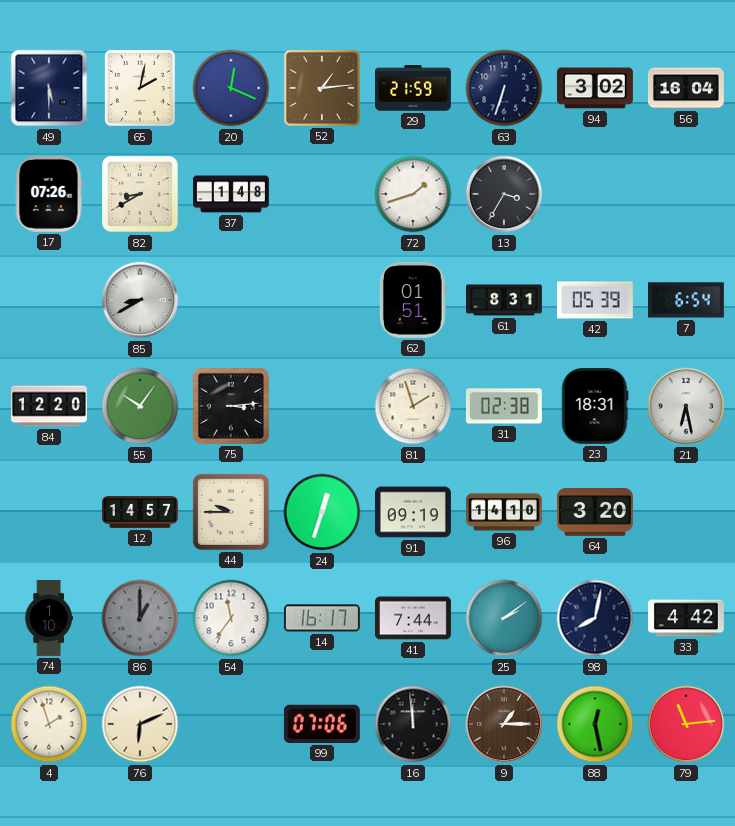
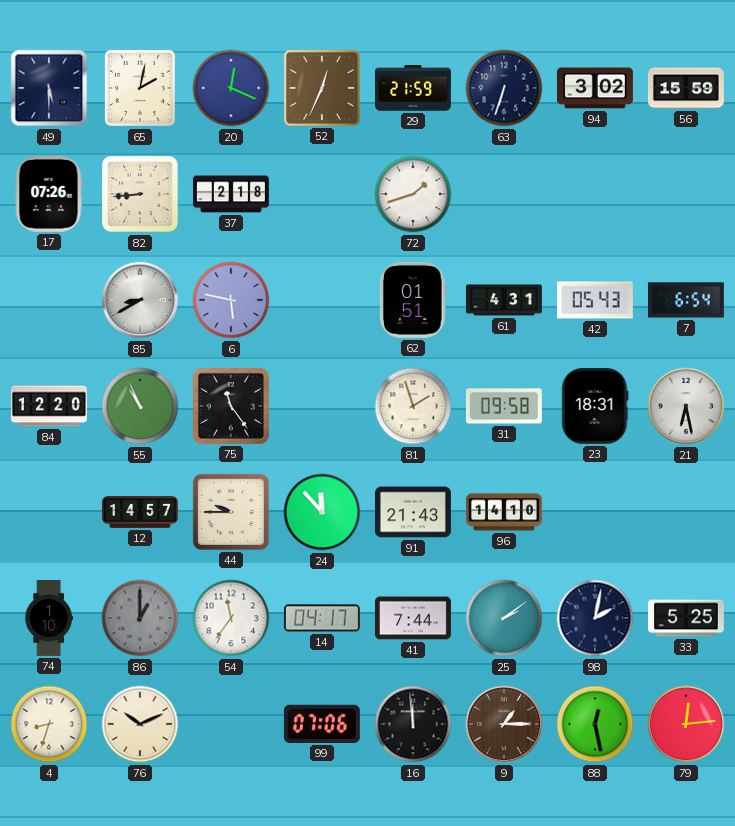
52: 1:14 -> 12:34
56: 16:04 -> 15:59
82: 8:40 -> 8:44
37: 1:48 -> 2:18
13: 3:35 -> none
6: none -> 5:47
61: 8:31 -> 4:31
42: 05:39 -> 05:43
55: 10:06 -> 10:56
75: 3:14 -> 11:24
31: 02:38 -> 09:58
24: 12:33 -> 11:53
91: 09:19 -> 21:43
64: 3:20 -> none
14: 16:17 -> 04:17
98: 8:02 -> 2:02
33: 4:42 -> 5:25
4: 1:57 -> 8:33
76: 6:11 -> 10:11
79: 11:14 -> 12:14
